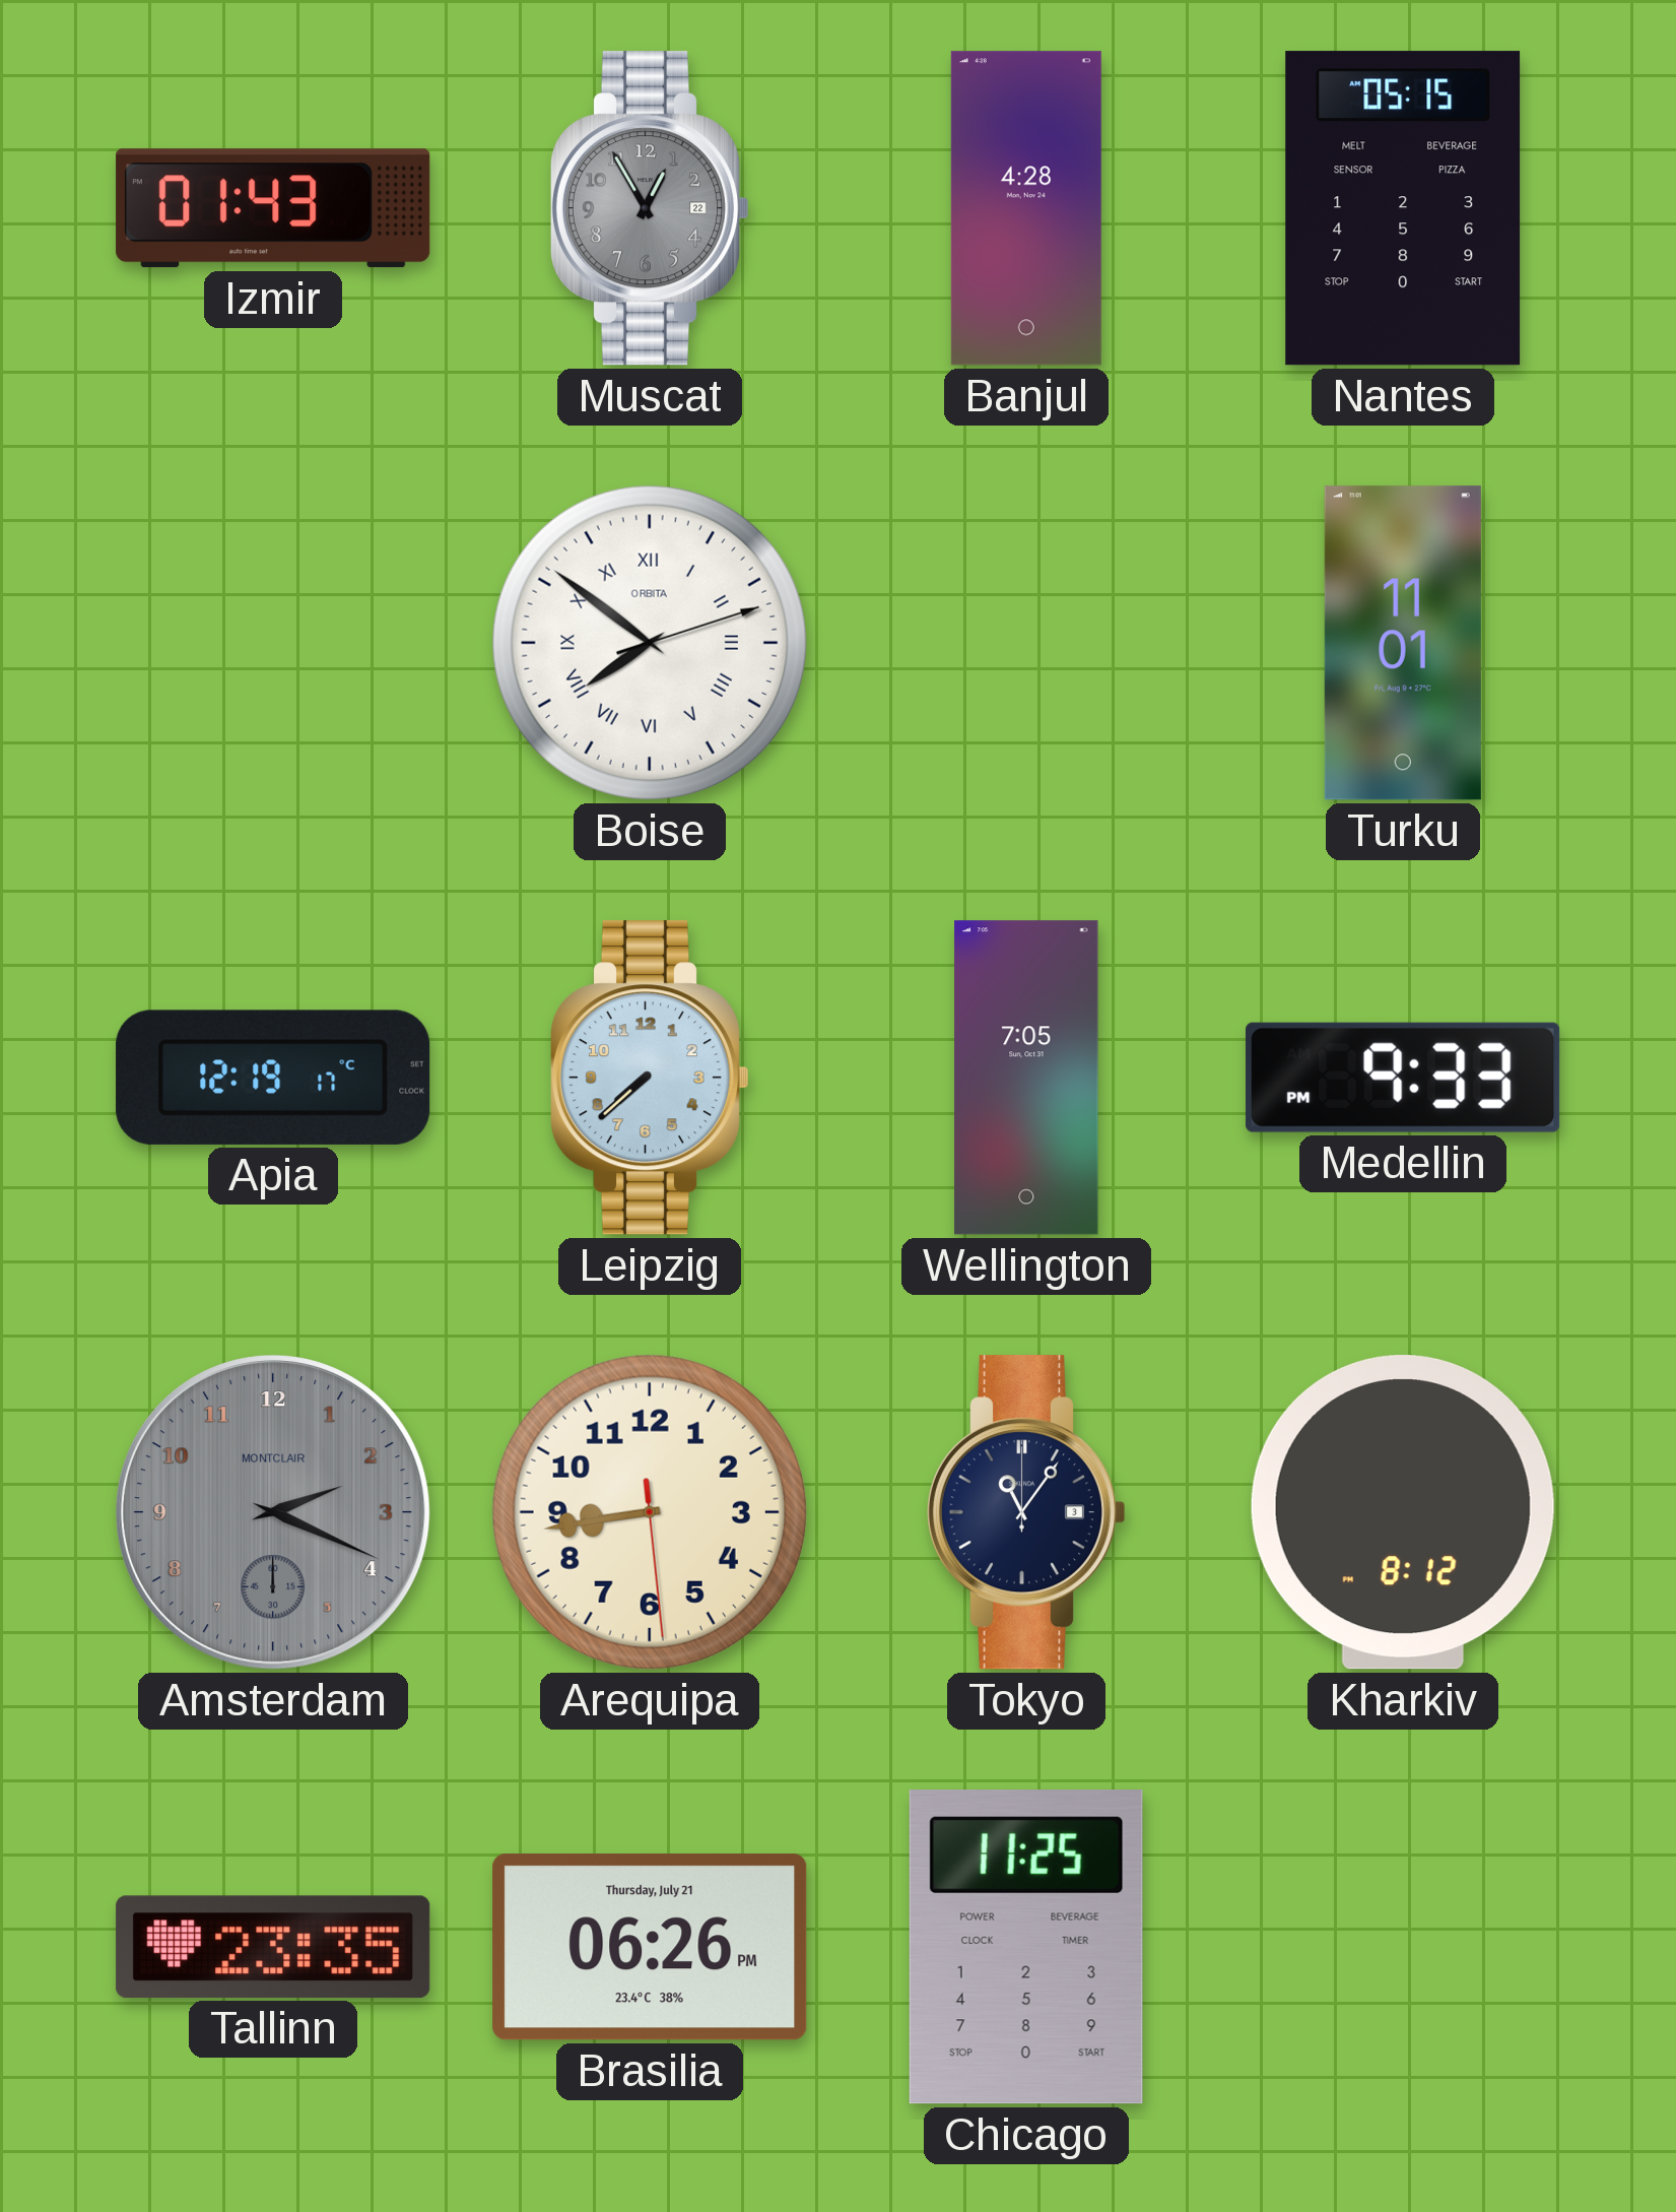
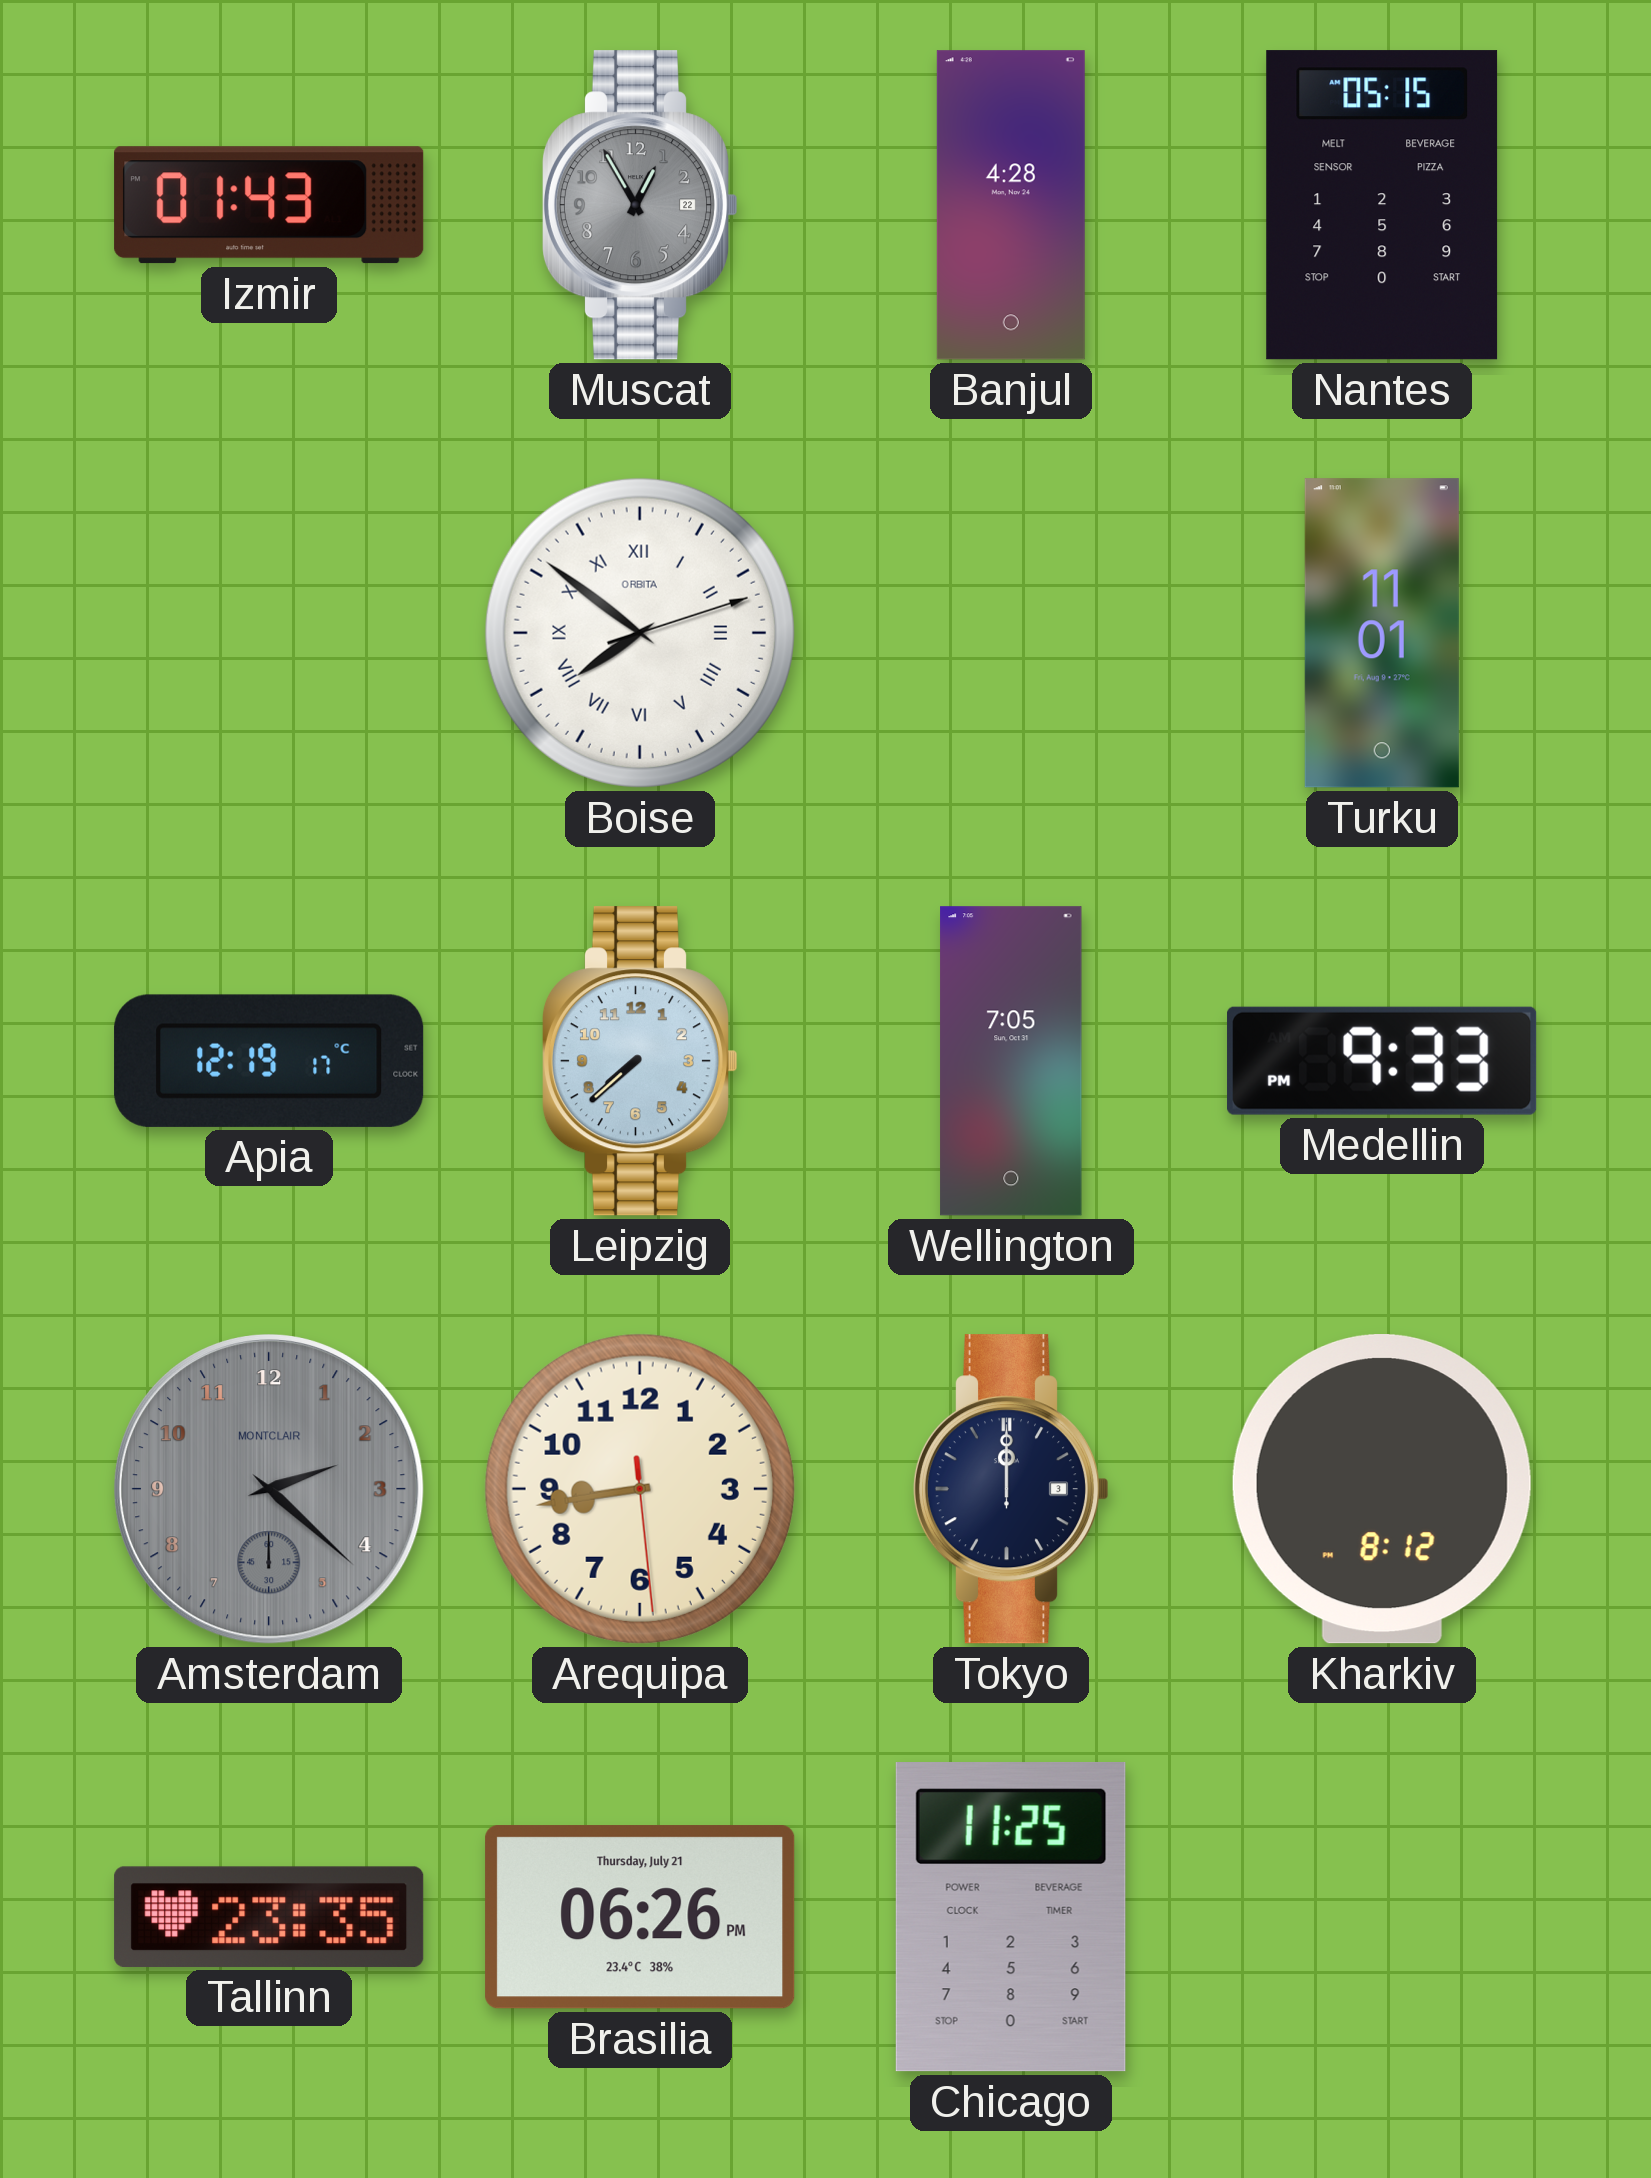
Amsterdam: 2:19 -> 2:22
Tokyo: 11:06 -> 12:00
